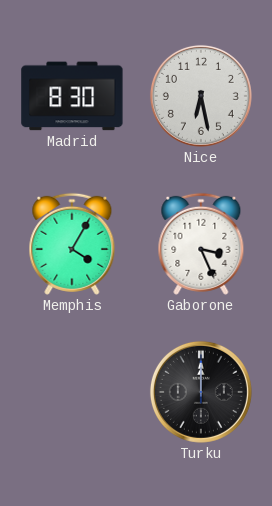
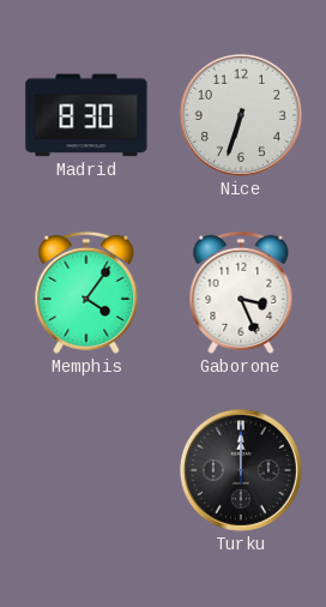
Nice: 6:28 -> 6:33
Memphis: 4:05 -> 4:06
